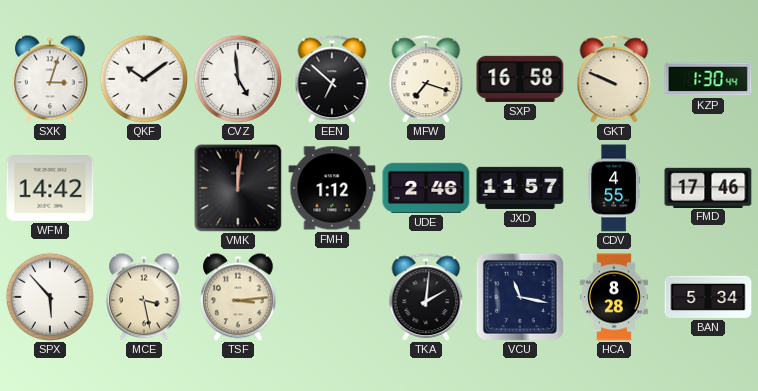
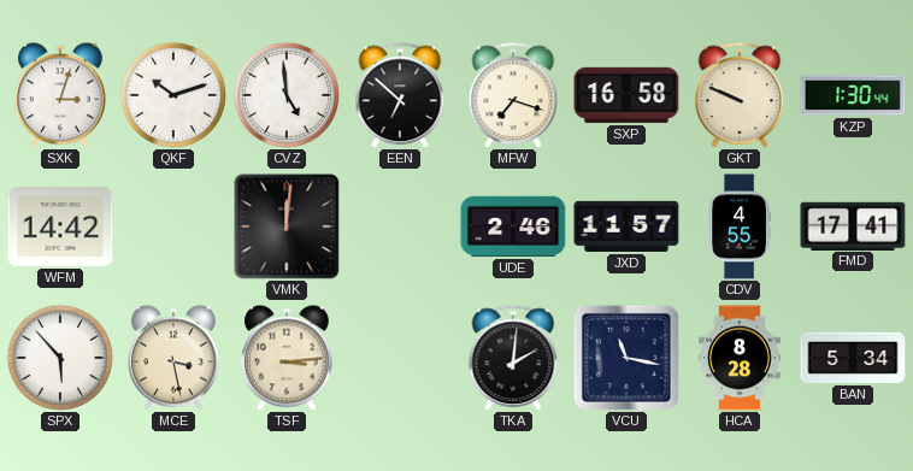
QKF: 10:09 -> 10:12
FMH: 1:12 -> none
FMD: 17:46 -> 17:41
